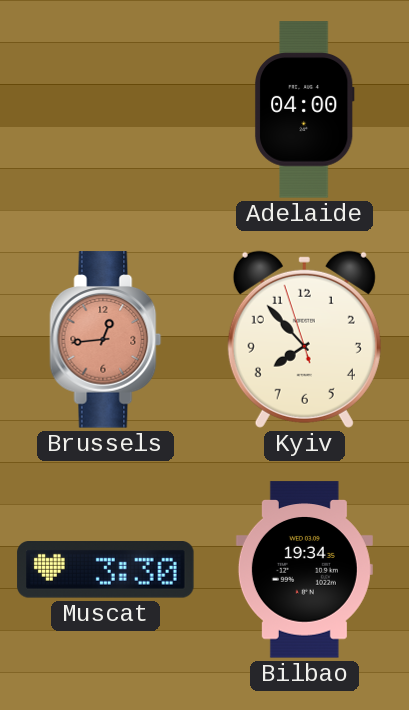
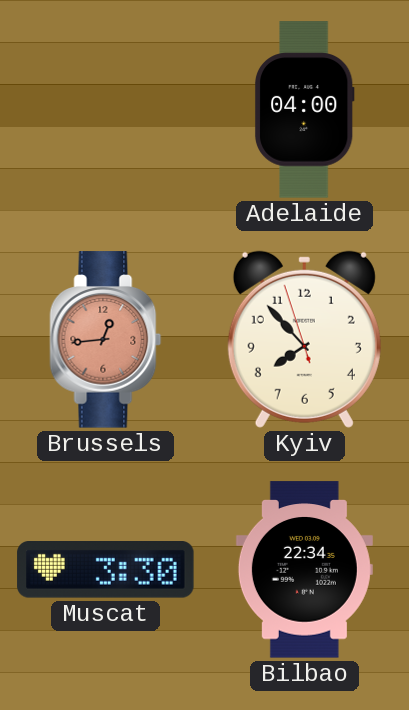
Bilbao: 19:34 -> 22:34
